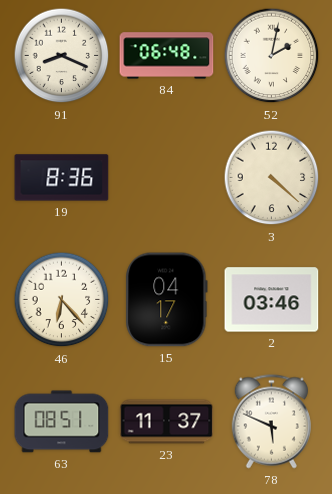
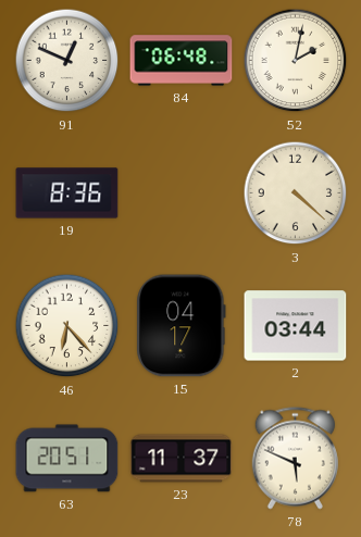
91: 8:19 -> 12:49
2: 03:46 -> 03:44
63: 08:51 -> 20:51
